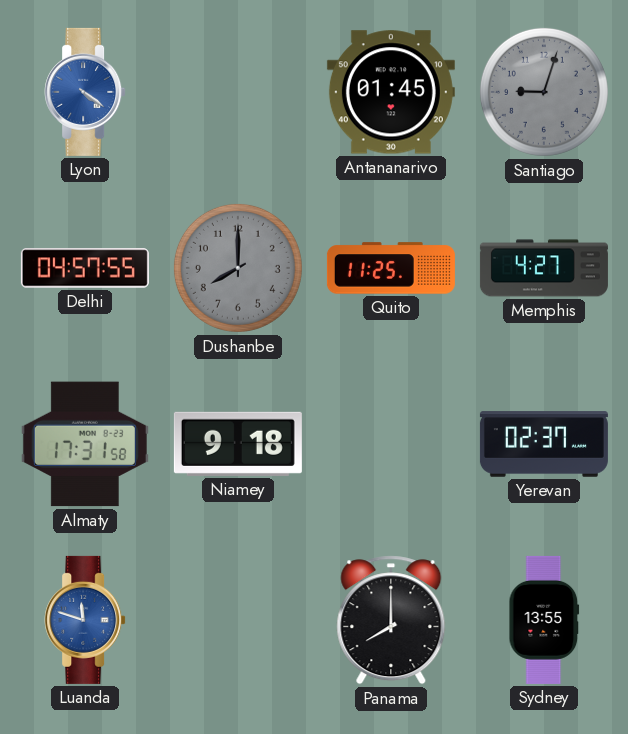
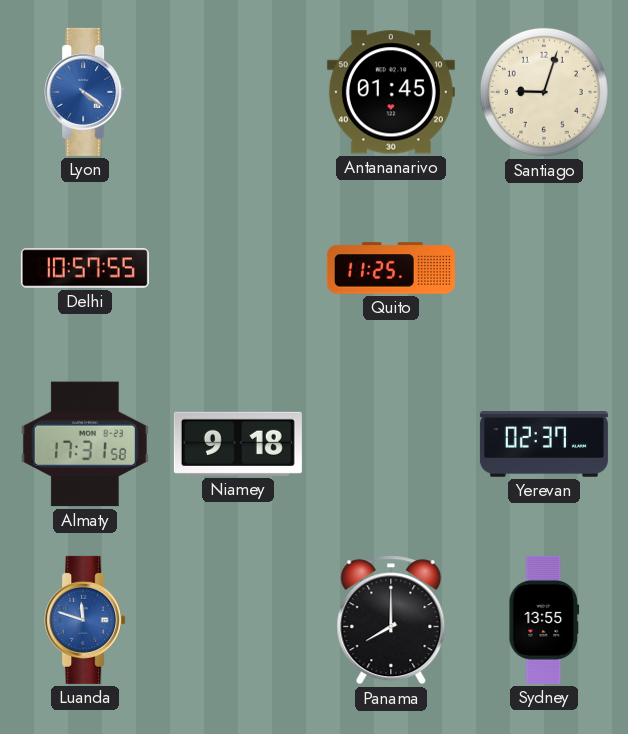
Santiago dial: grey -> cream
Delhi: 04:57 -> 10:57
Dushanbe: 8:00 -> none
Memphis: 4:27 -> none
